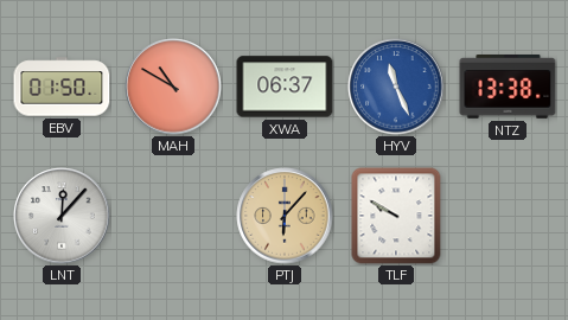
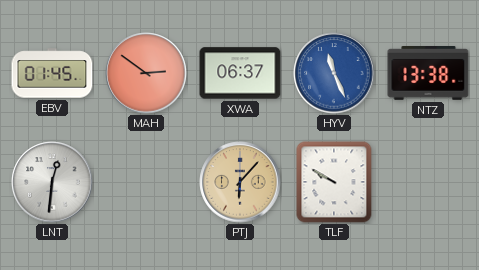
EBV: 01:50 -> 01:45
MAH: 10:50 -> 2:51
LNT: 12:07 -> 12:31
